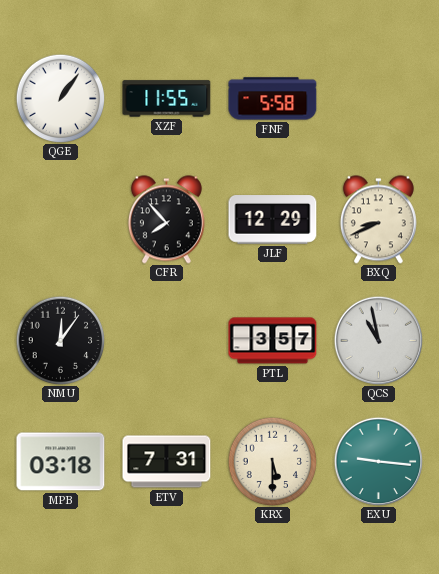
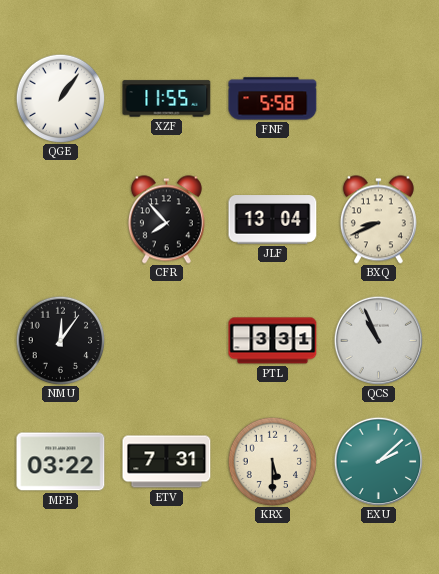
JLF: 12:29 -> 13:04
PTL: 3:57 -> 3:31
QCS: 10:58 -> 10:56
MPB: 03:18 -> 03:22
EXU: 9:16 -> 2:08
